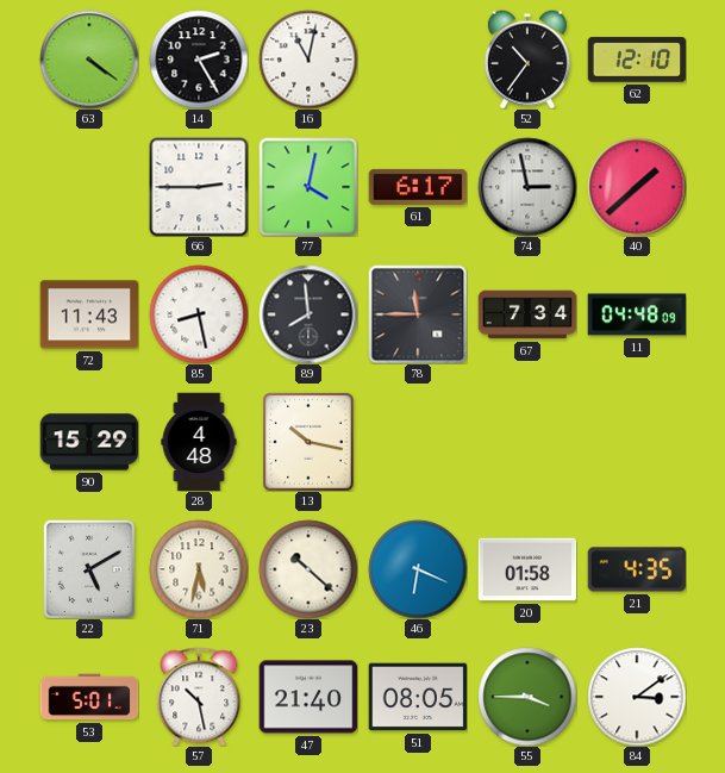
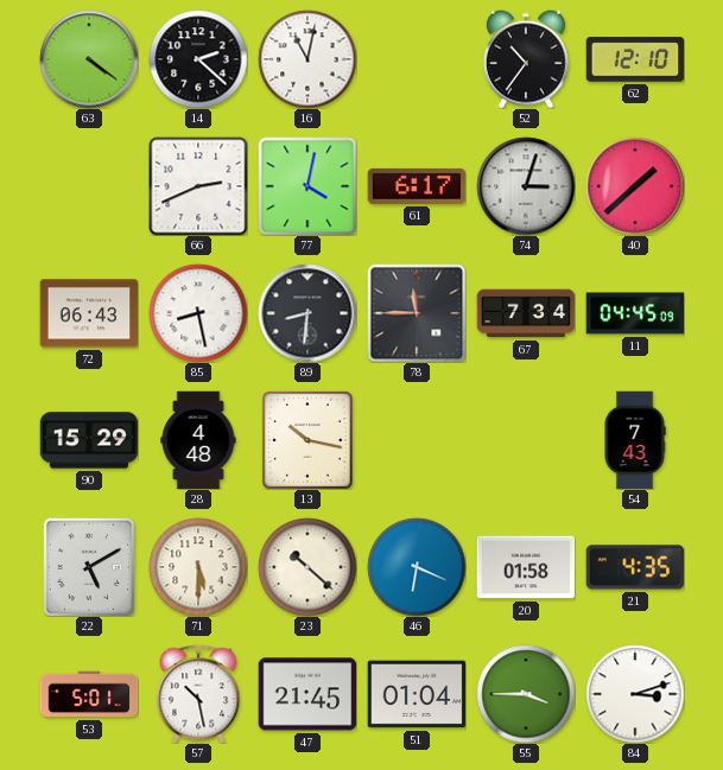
14: 2:25 -> 2:22
66: 2:45 -> 2:41
74: 2:58 -> 3:03
72: 11:43 -> 06:43
89: 7:59 -> 8:31
11: 04:48 -> 04:45
54: none -> 7:43
71: 5:32 -> 5:30
47: 21:40 -> 21:45
51: 08:05 -> 01:04
84: 3:09 -> 3:12
